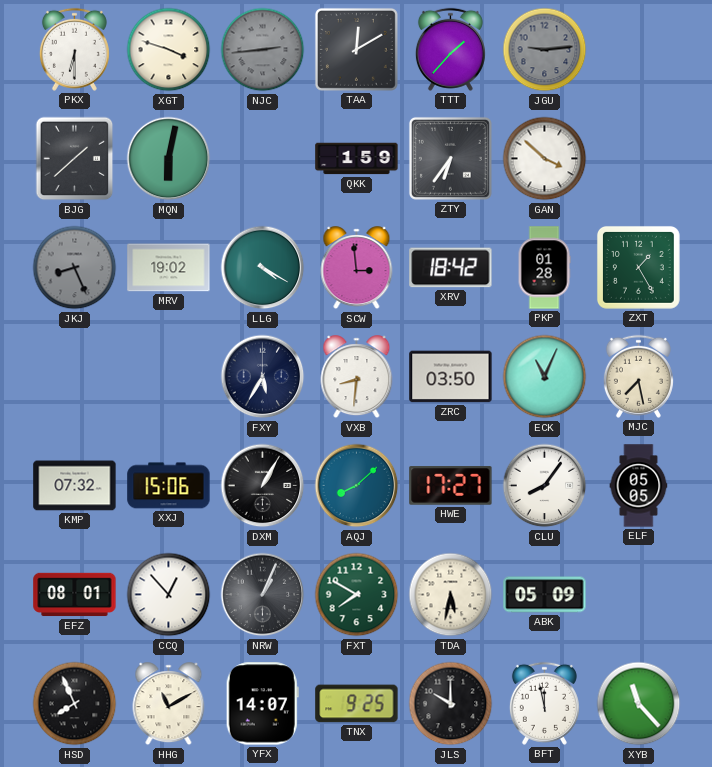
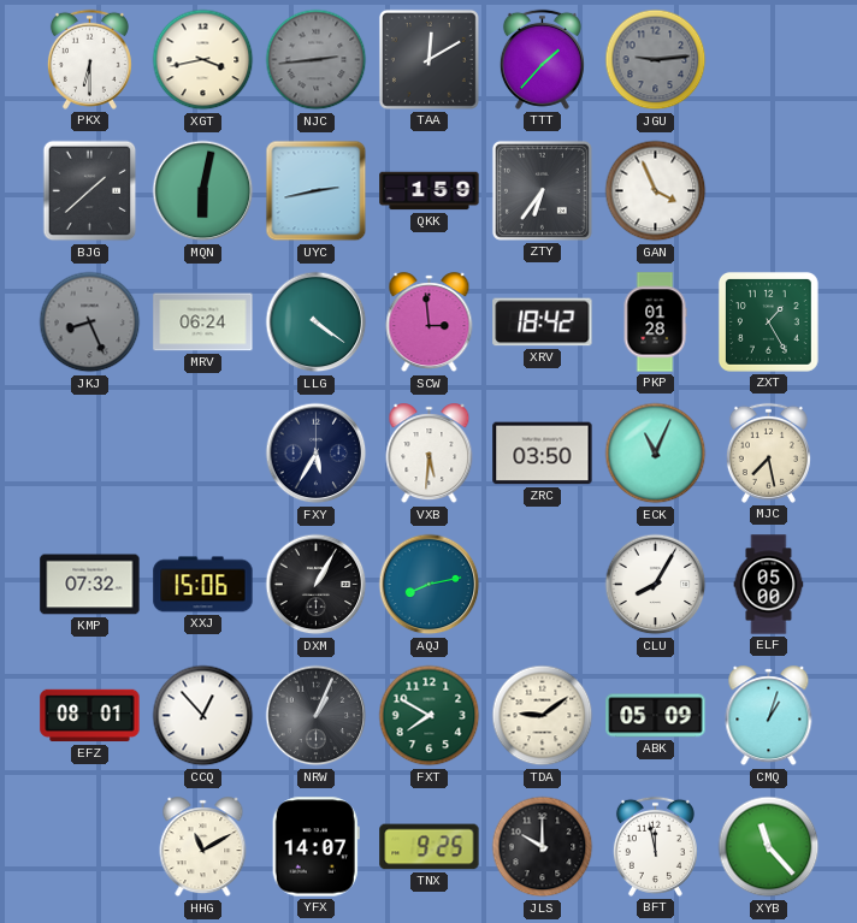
XGT: 3:48 -> 3:43
UYC: none -> 2:43
GAN: 3:52 -> 3:56
MRV: 19:02 -> 06:24
LLG: 4:20 -> 4:21
VXB: 8:31 -> 5:31
AQJ: 8:08 -> 8:13
HWE: 17:27 -> none
CLU: 8:06 -> 8:05
ELF: 05:05 -> 05:00
TDA: 5:32 -> 9:09
CMQ: none -> 1:03
HSD: 7:56 -> none
